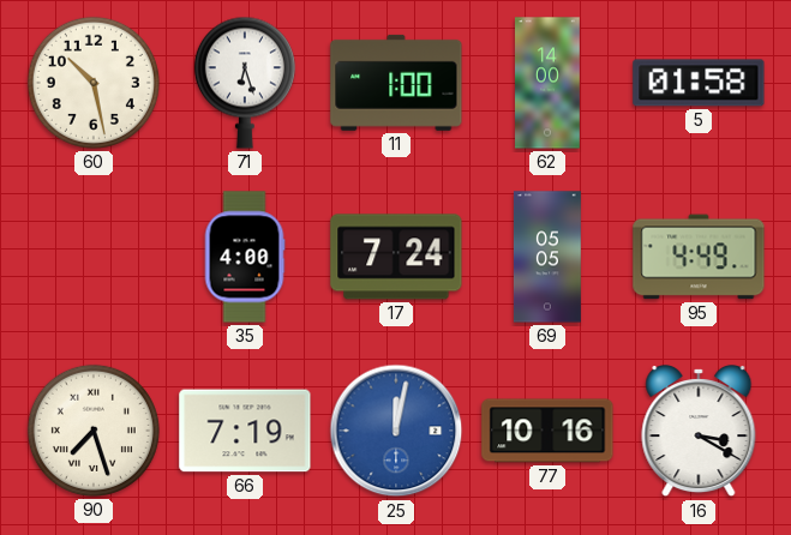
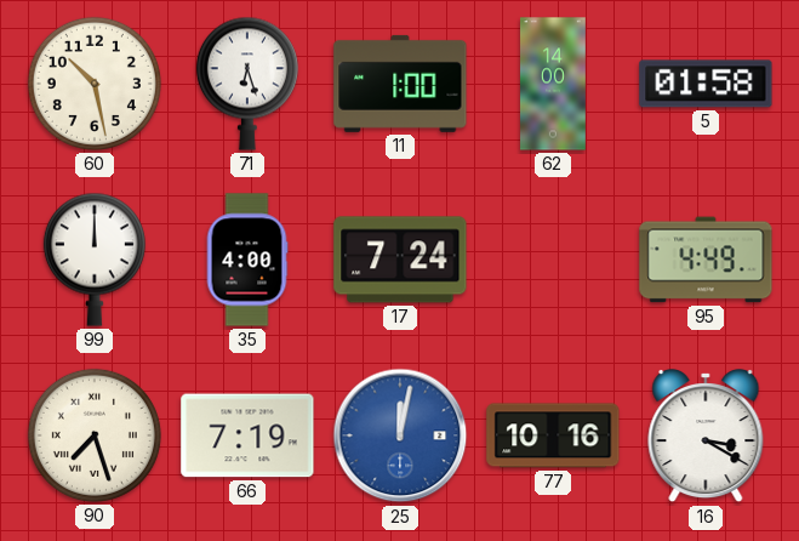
99: none -> 12:00
69: 05:05 -> none
